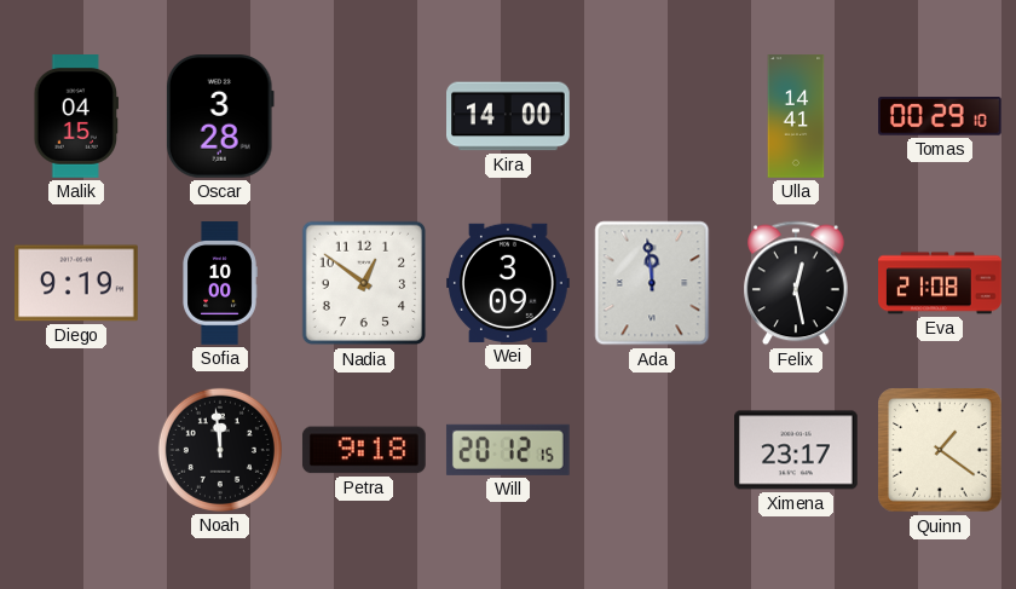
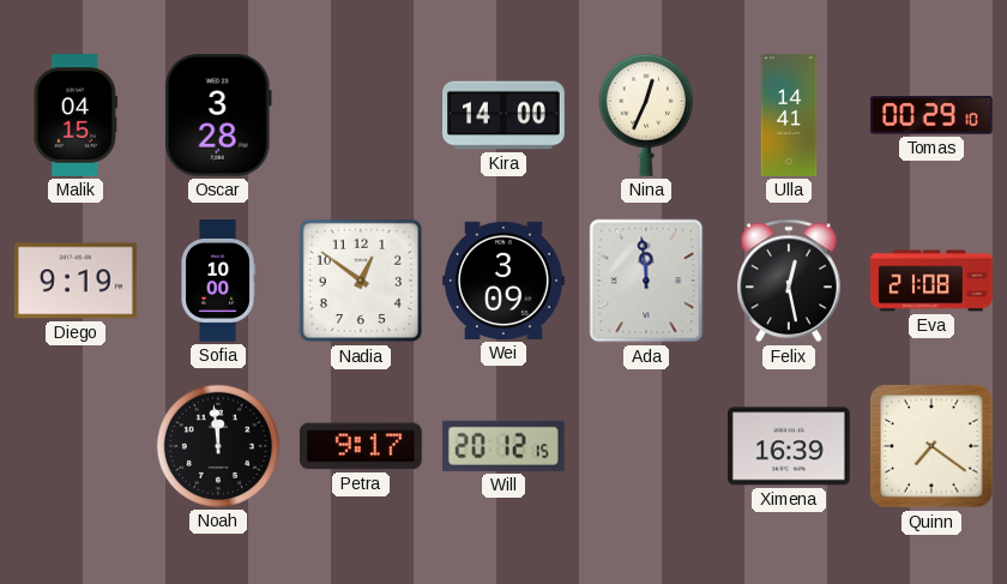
Nina: none -> 12:34
Petra: 9:18 -> 9:17
Ximena: 23:17 -> 16:39
Quinn: 1:21 -> 7:21
